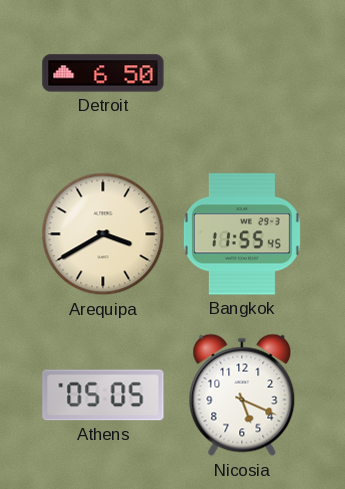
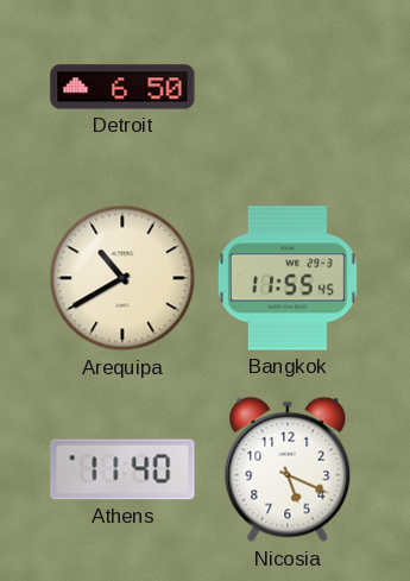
Arequipa: 3:40 -> 10:40
Athens: 05:05 -> 11:40
